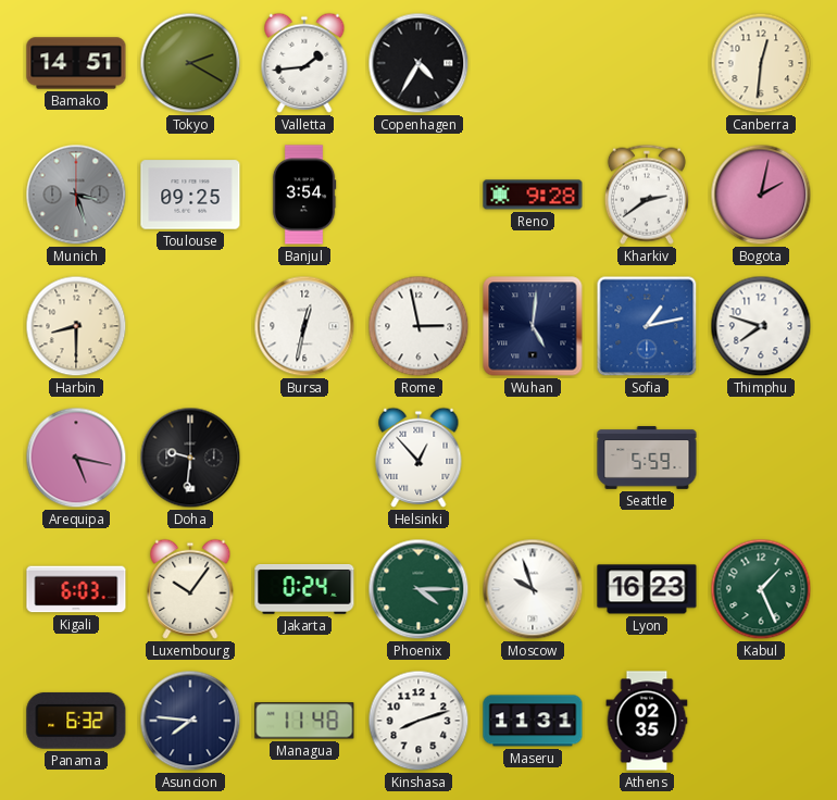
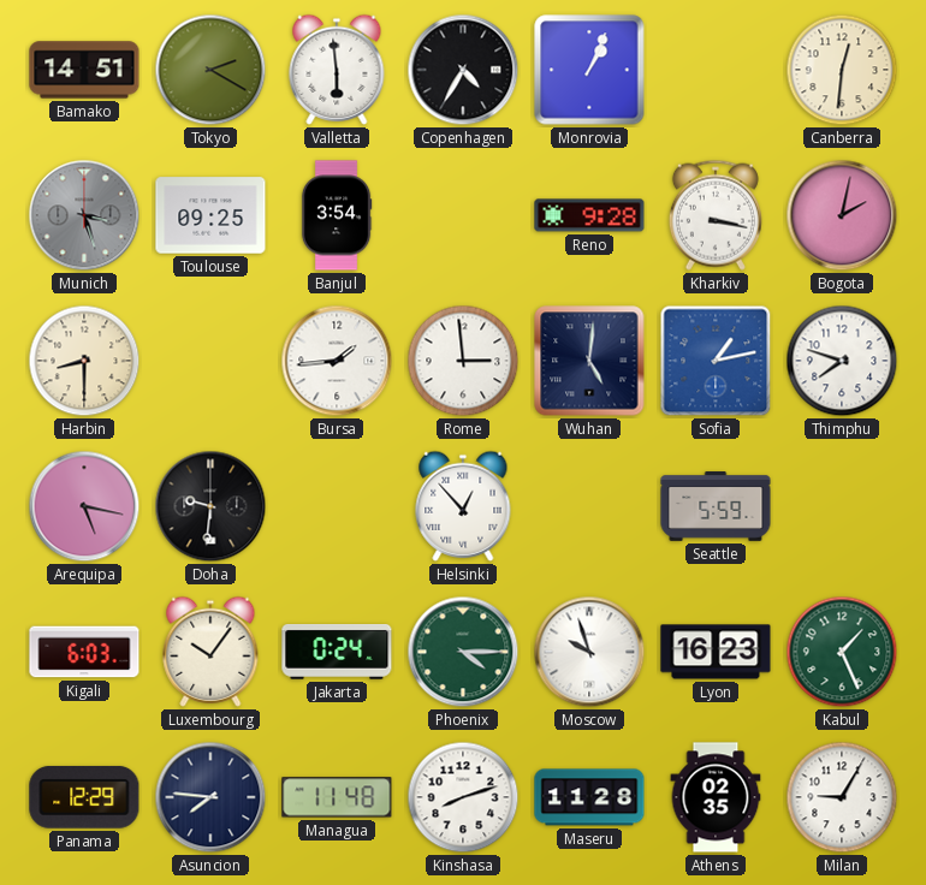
Valletta: 1:44 -> 5:59
Monrovia: none -> 1:04
Kharkiv: 2:39 -> 3:17
Bursa: 12:32 -> 1:44
Rome: 2:58 -> 2:59
Panama: 6:32 -> 12:29
Maseru: 11:31 -> 11:28
Milan: none -> 9:05
